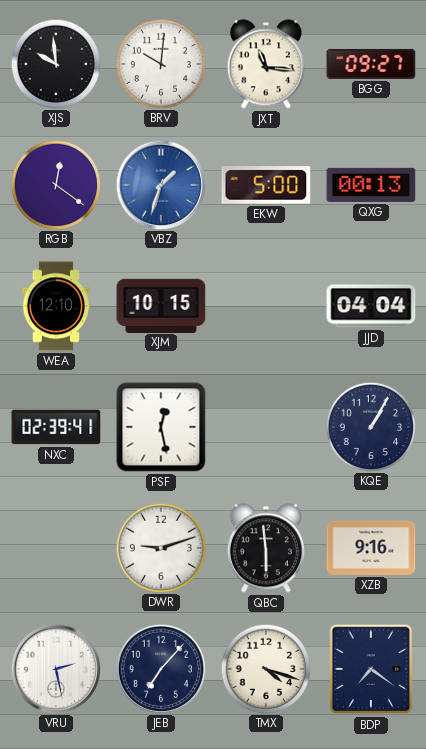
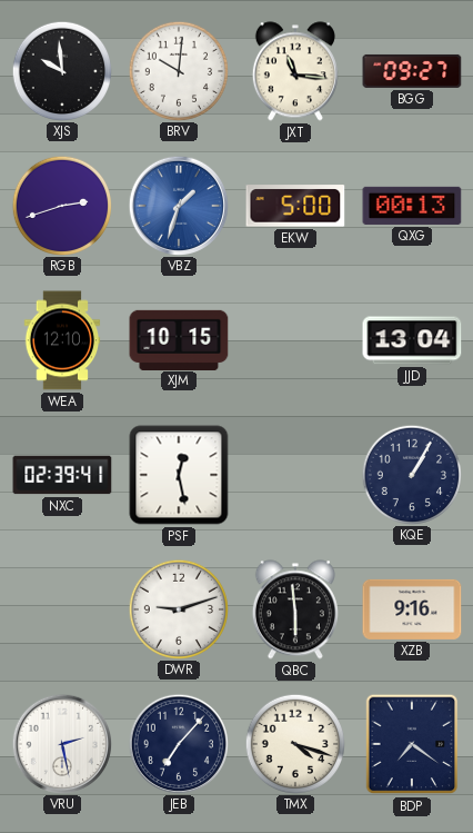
RGB: 12:21 -> 2:42
JJD: 04:04 -> 13:04
